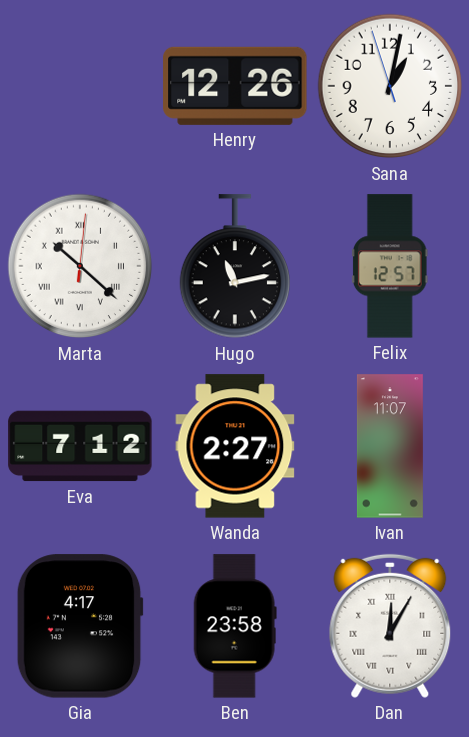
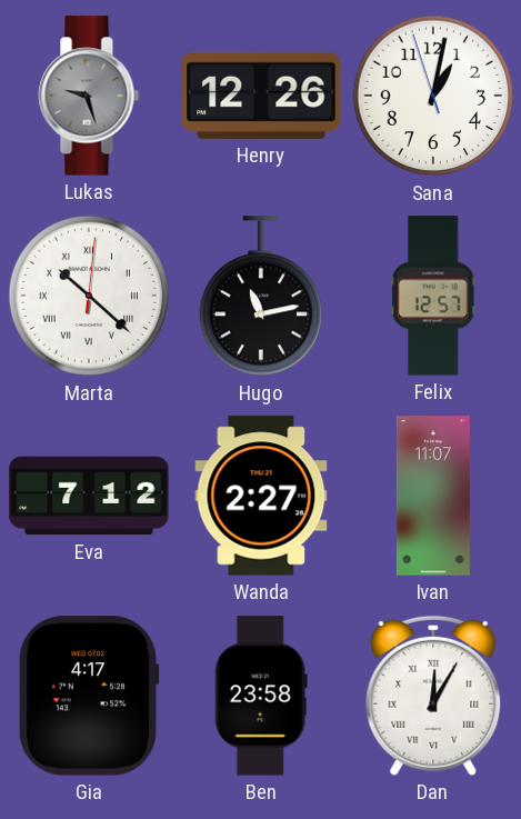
Lukas: none -> 9:27
